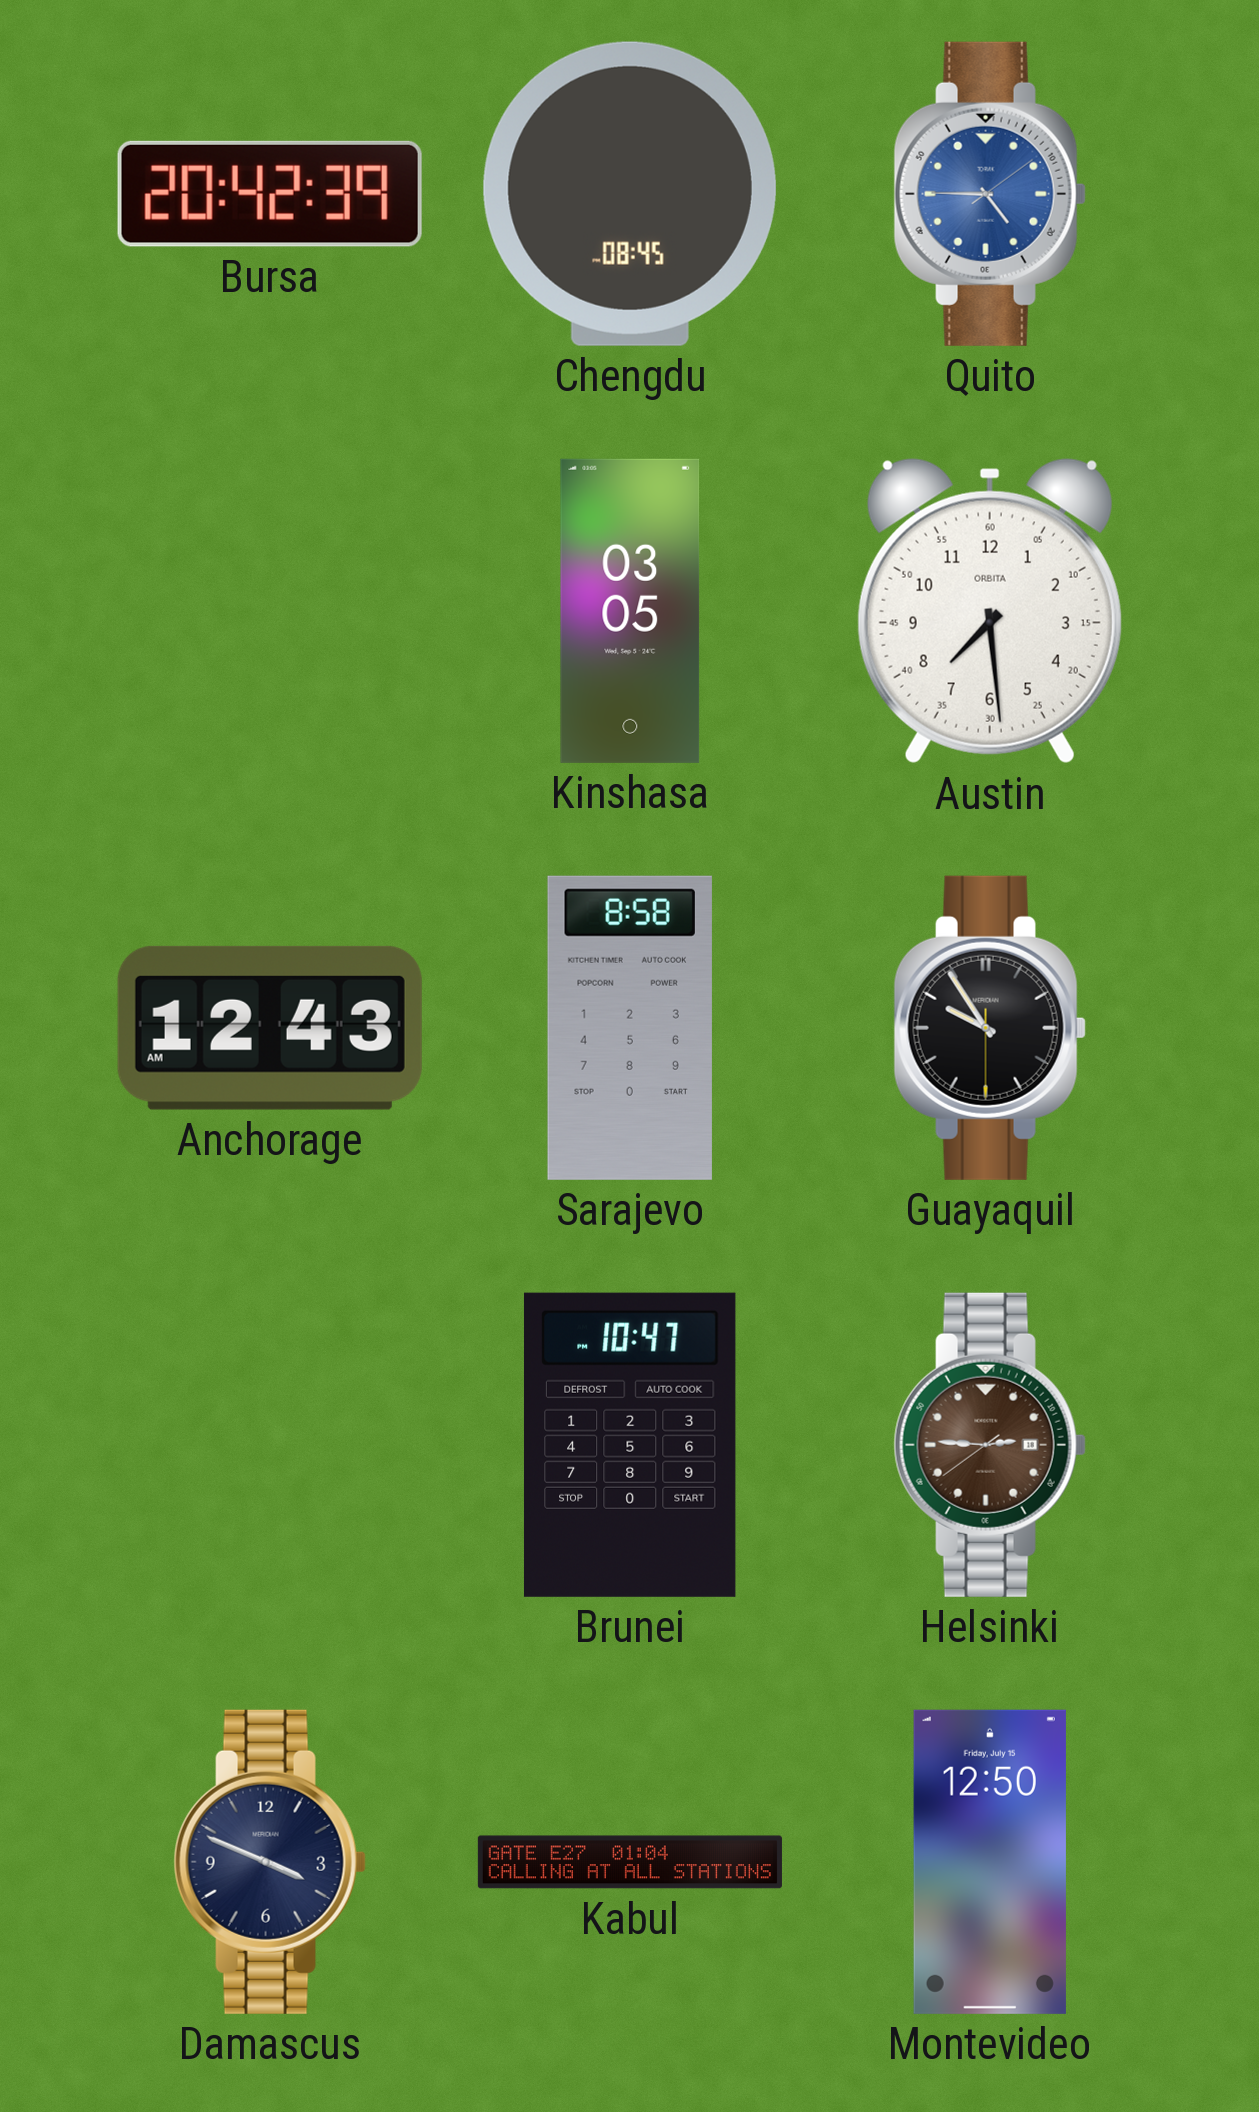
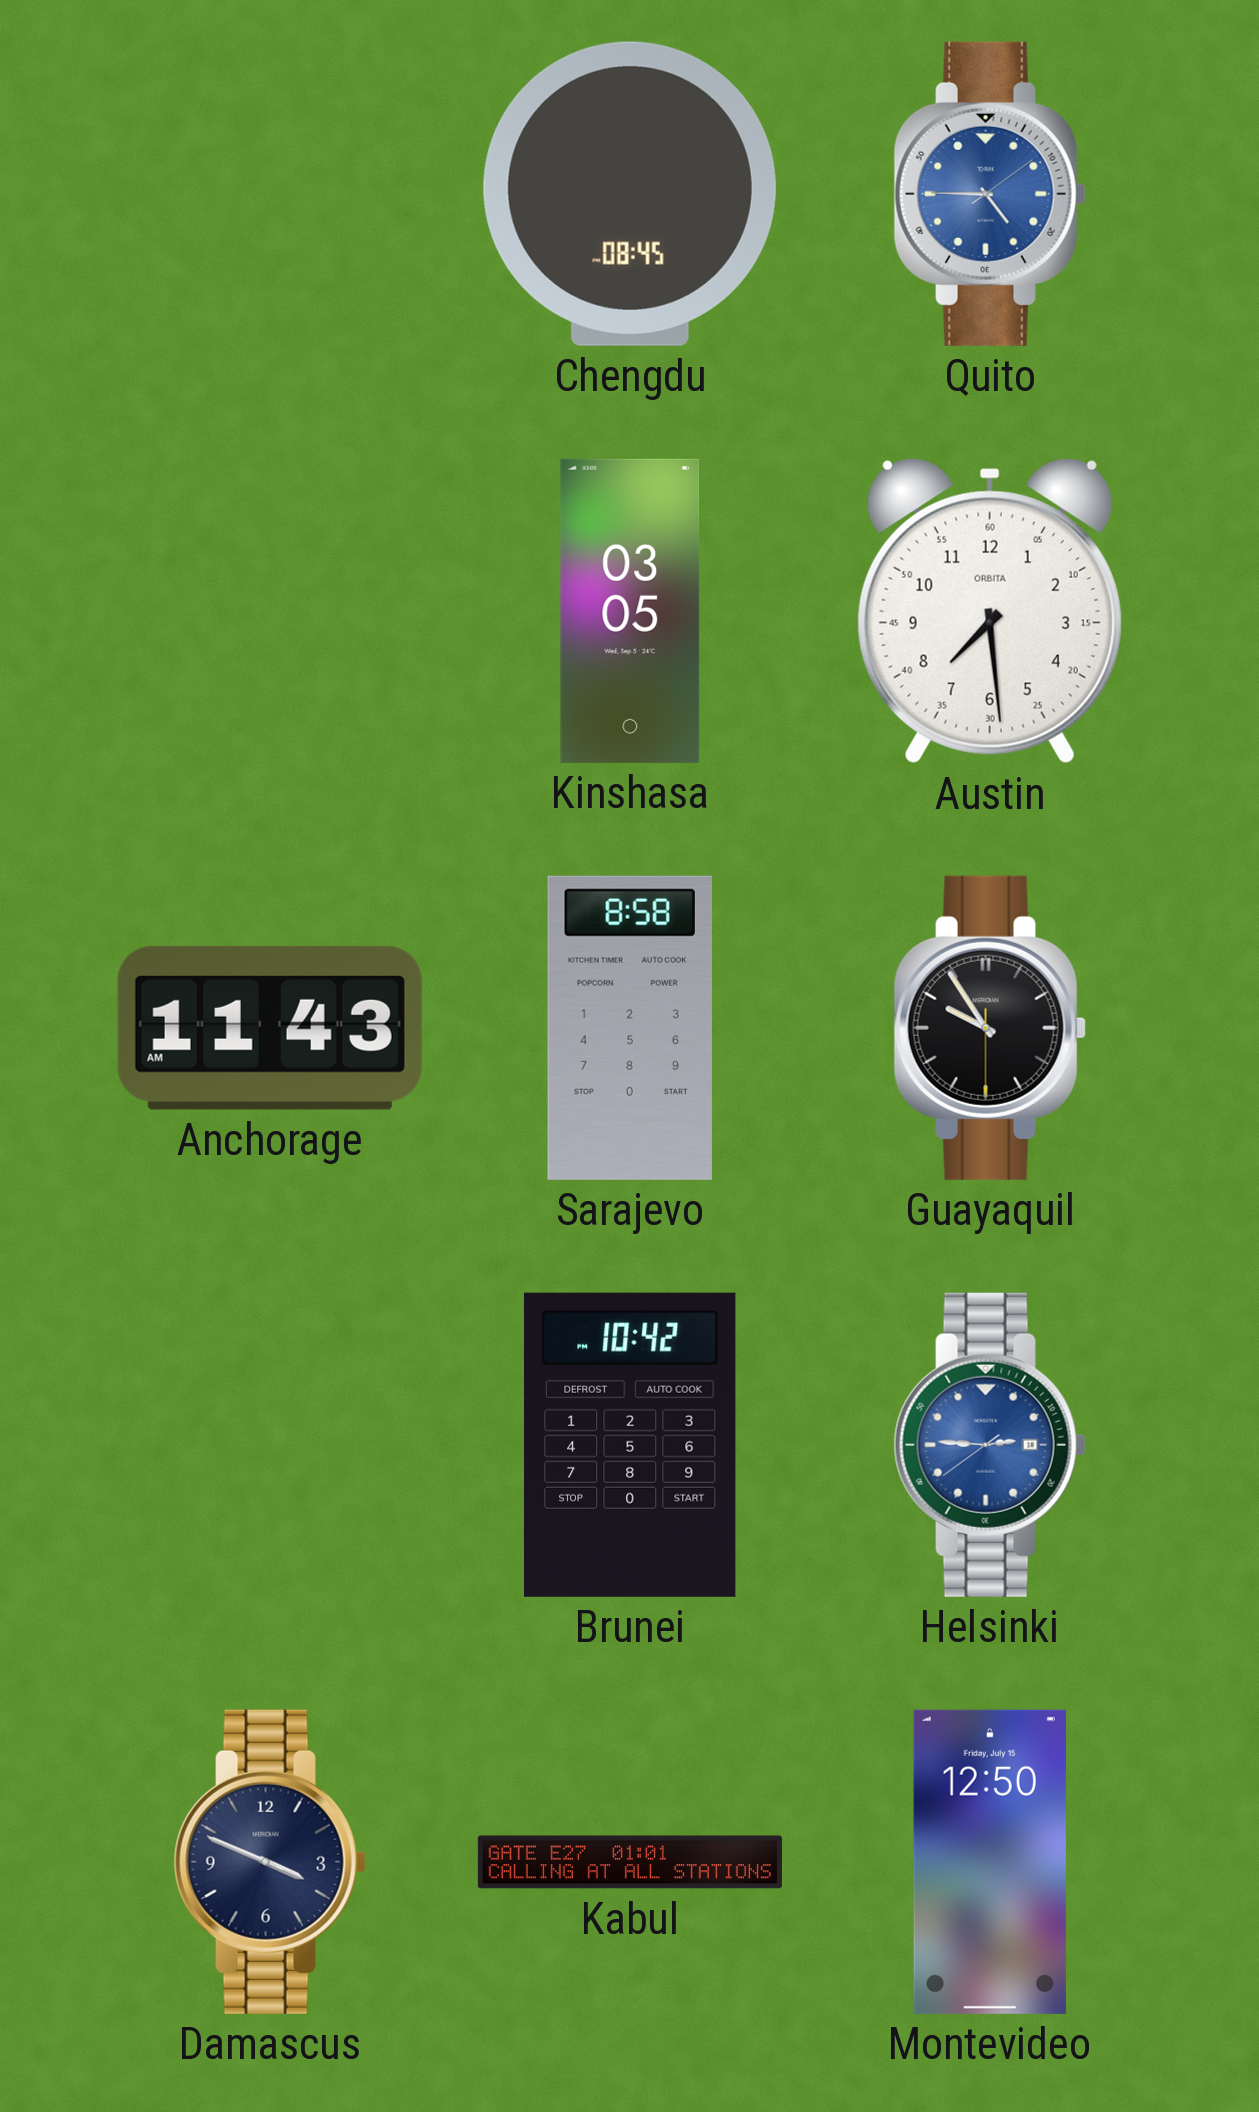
Bursa: 20:42 -> none
Anchorage: 12:43 -> 11:43
Brunei: 10:47 -> 10:42
Helsinki dial: brown -> blue
Kabul: 01:04 -> 01:01
